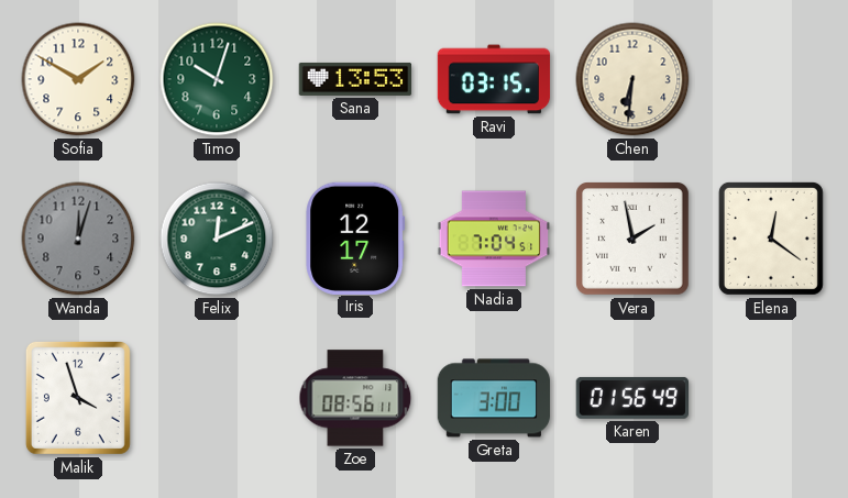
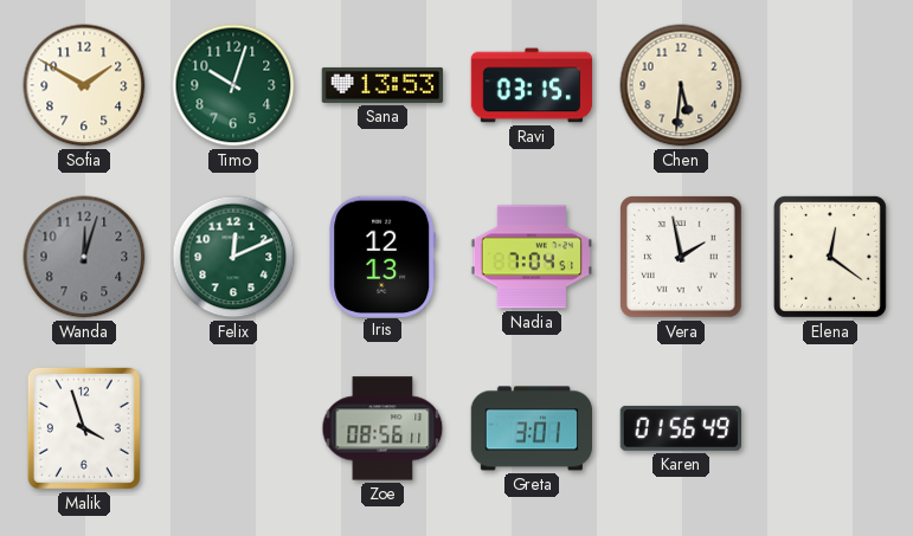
Chen: 6:31 -> 5:31
Iris: 12:17 -> 12:13
Greta: 3:00 -> 3:01
